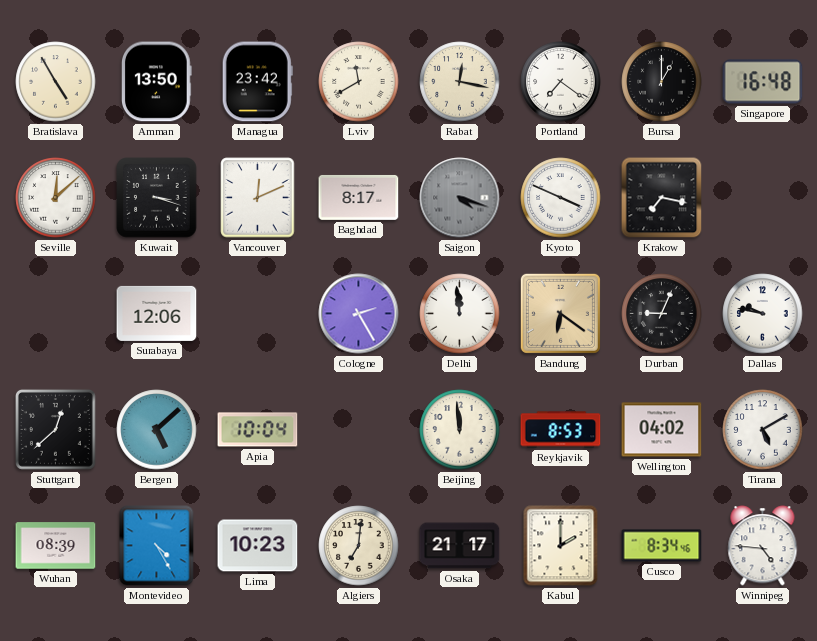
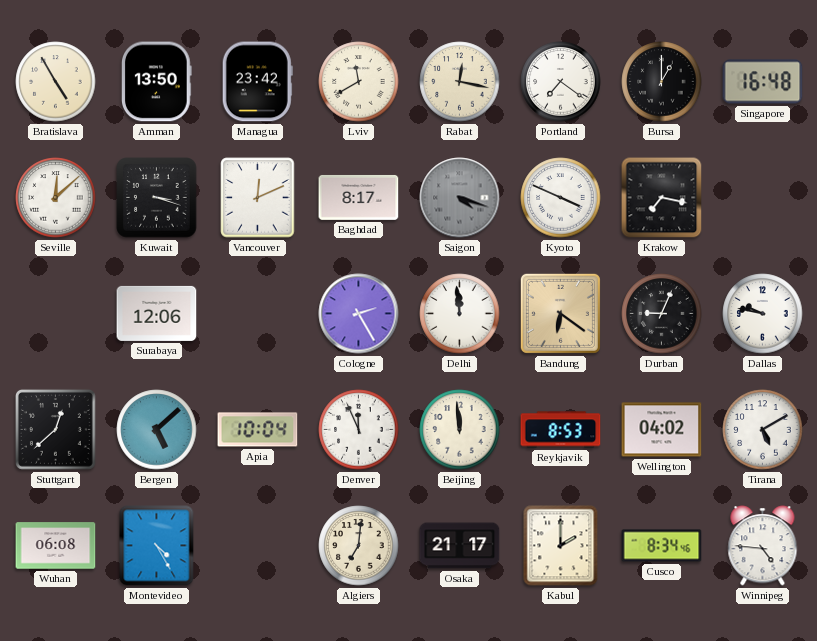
Denver: none -> 11:56
Wuhan: 08:39 -> 06:08
Lima: 10:23 -> none
